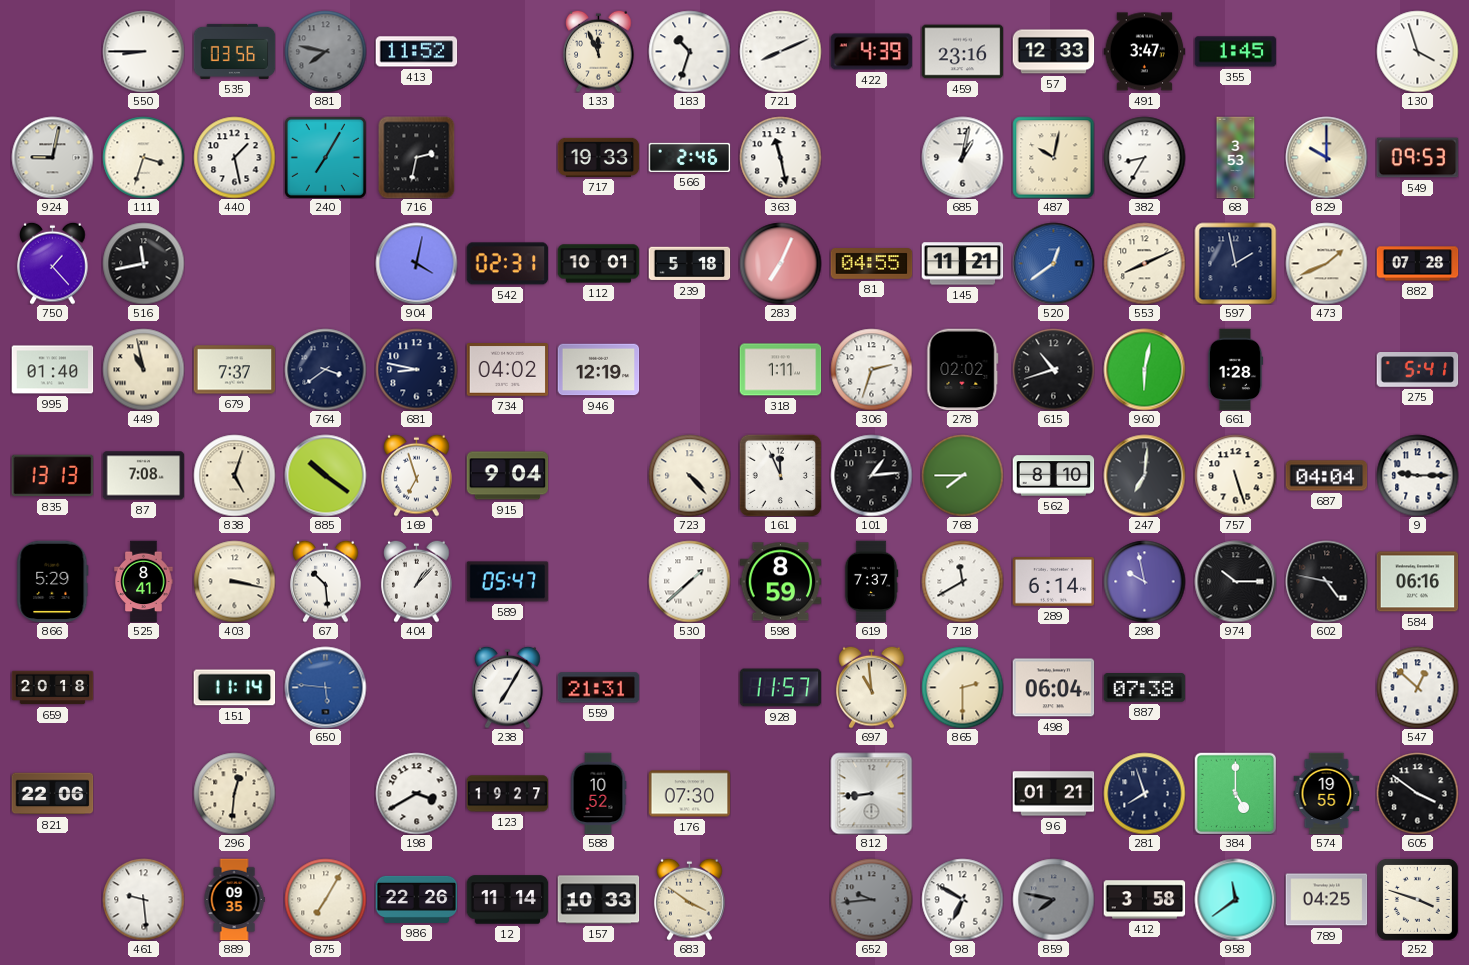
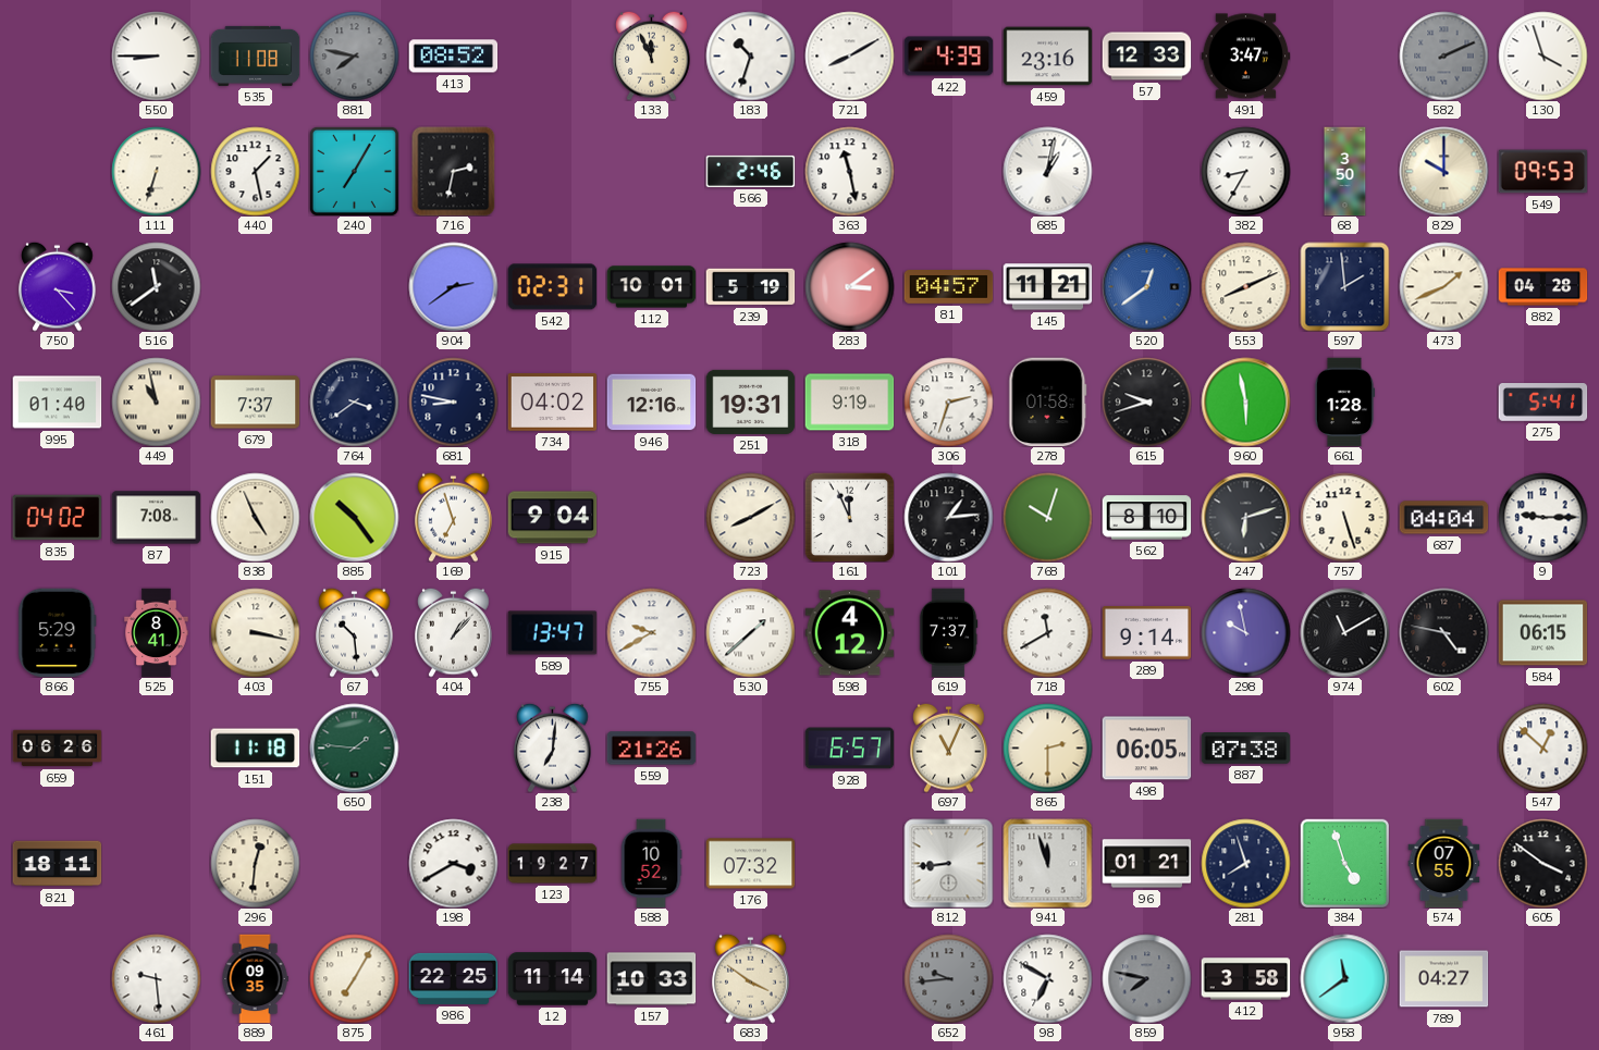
535: 03:56 -> 11:08
413: 11:52 -> 08:52
721: 8:11 -> 8:10
355: 1:45 -> none
582: none -> 2:11
924: 9:02 -> none
111: 3:33 -> 6:33
717: 19:33 -> none
487: 10:02 -> none
68: 3:53 -> 3:50
750: 1:23 -> 3:23
516: 11:43 -> 11:39
904: 4:02 -> 2:39
239: 5:18 -> 5:19
283: 7:04 -> 3:09
81: 04:55 -> 04:57
597: 1:58 -> 1:59
882: 07:28 -> 04:28
946: 12:19 -> 12:16
251: none -> 19:31
318: 1:11 -> 9:19
278: 02:02 -> 01:58
615: 10:42 -> 9:42
960: 6:02 -> 5:58
835: 13:13 -> 04:02
838: 5:03 -> 4:56
885: 10:21 -> 10:24
723: 4:23 -> 8:10
768: 7:45 -> 10:03
247: 7:01 -> 6:12
589: 05:47 -> 13:47
755: none -> 9:40
598: 8:59 -> 4:12
289: 6:14 -> 9:14
974: 10:15 -> 11:10
584: 06:16 -> 06:15
659: 20:18 -> 06:26
151: 11:14 -> 11:18
650: 5:46 -> 1:46
650 dial: blue -> green
238: 7:05 -> 7:01
559: 21:31 -> 21:26
928: 11:57 -> 6:57
697: 10:59 -> 11:04
498: 06:04 -> 06:05
821: 22:06 -> 18:11
176: 07:30 -> 07:32
941: none -> 11:57
384: 5:00 -> 4:57
574: 19:55 -> 07:55
986: 22:26 -> 22:25
789: 04:25 -> 04:27
252: 3:48 -> none
